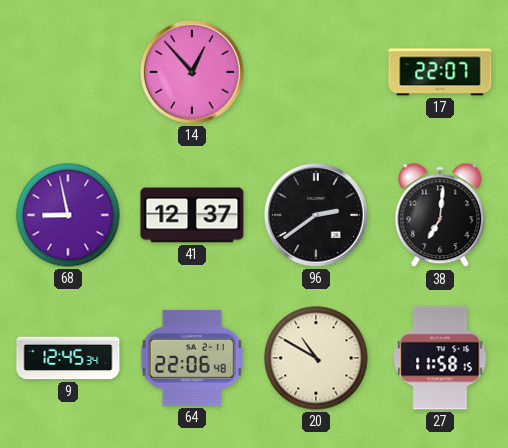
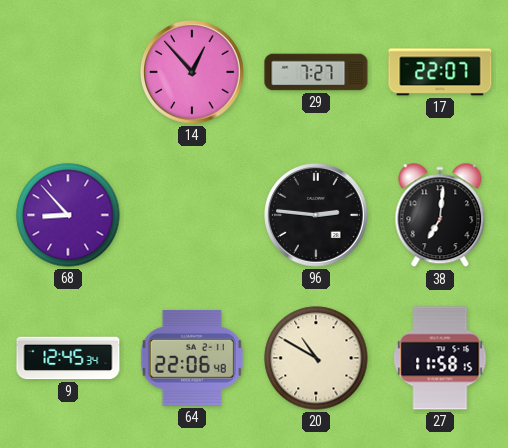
29: none -> 7:27
68: 8:58 -> 8:53
41: 12:37 -> none
96: 2:39 -> 2:46
